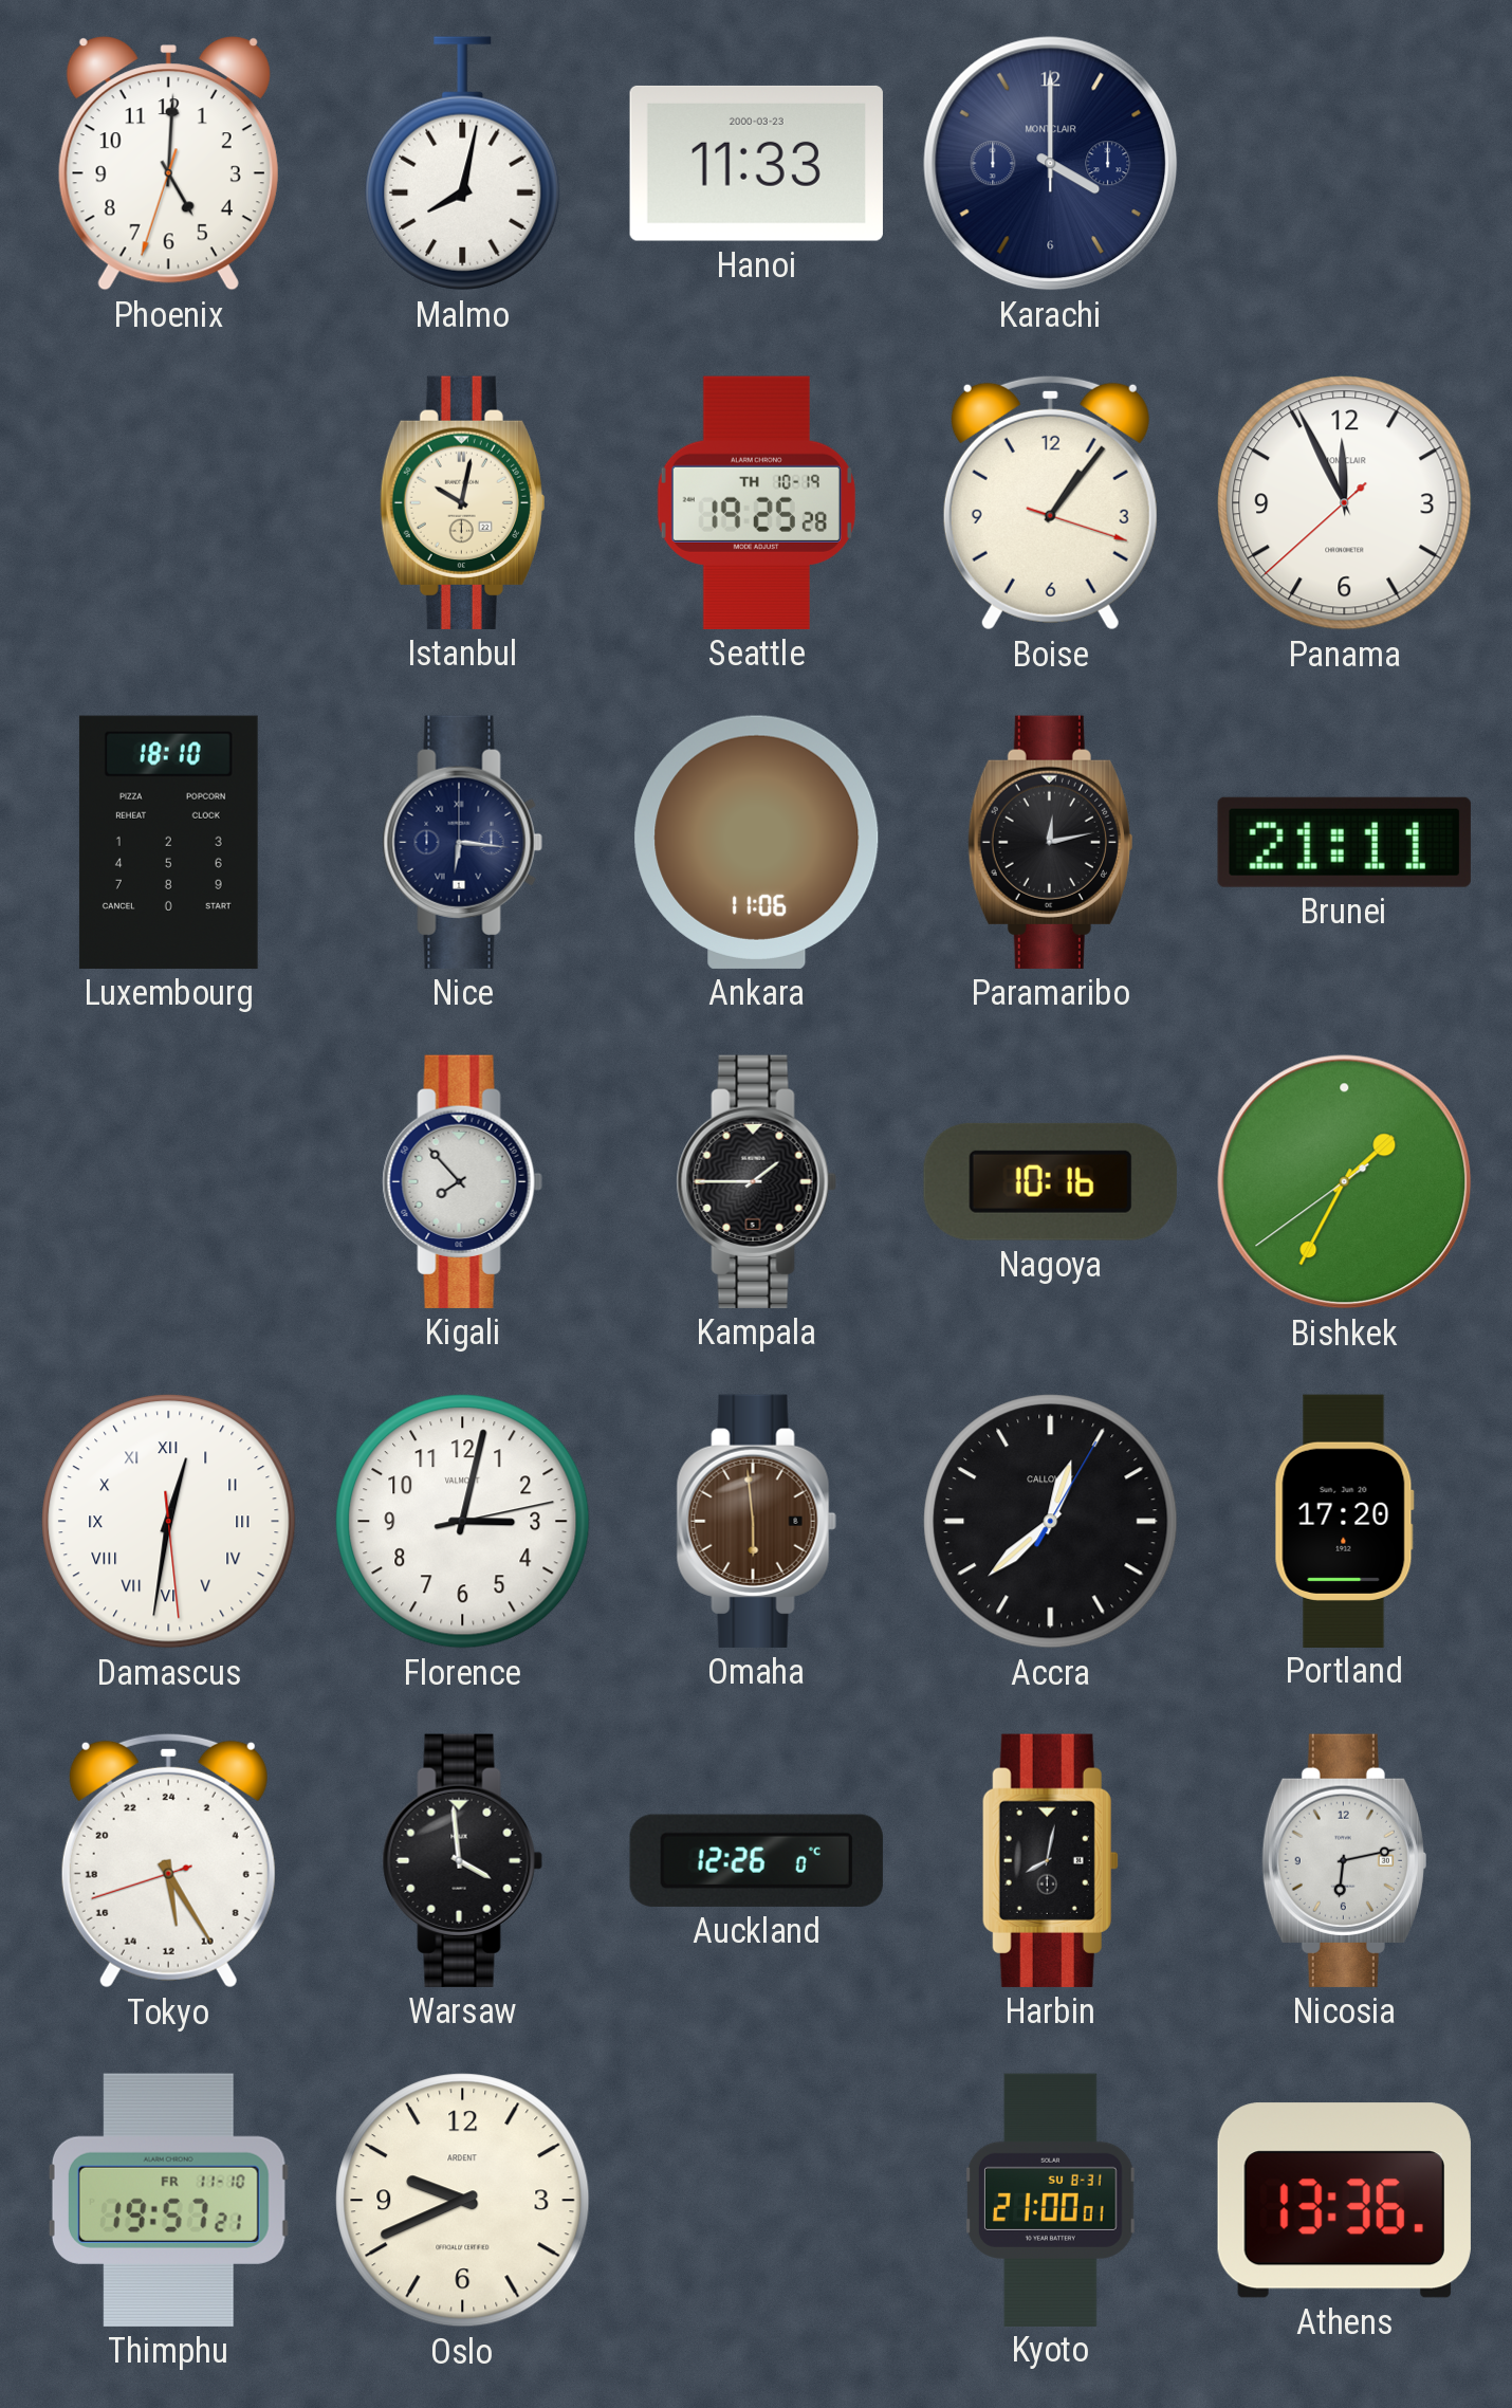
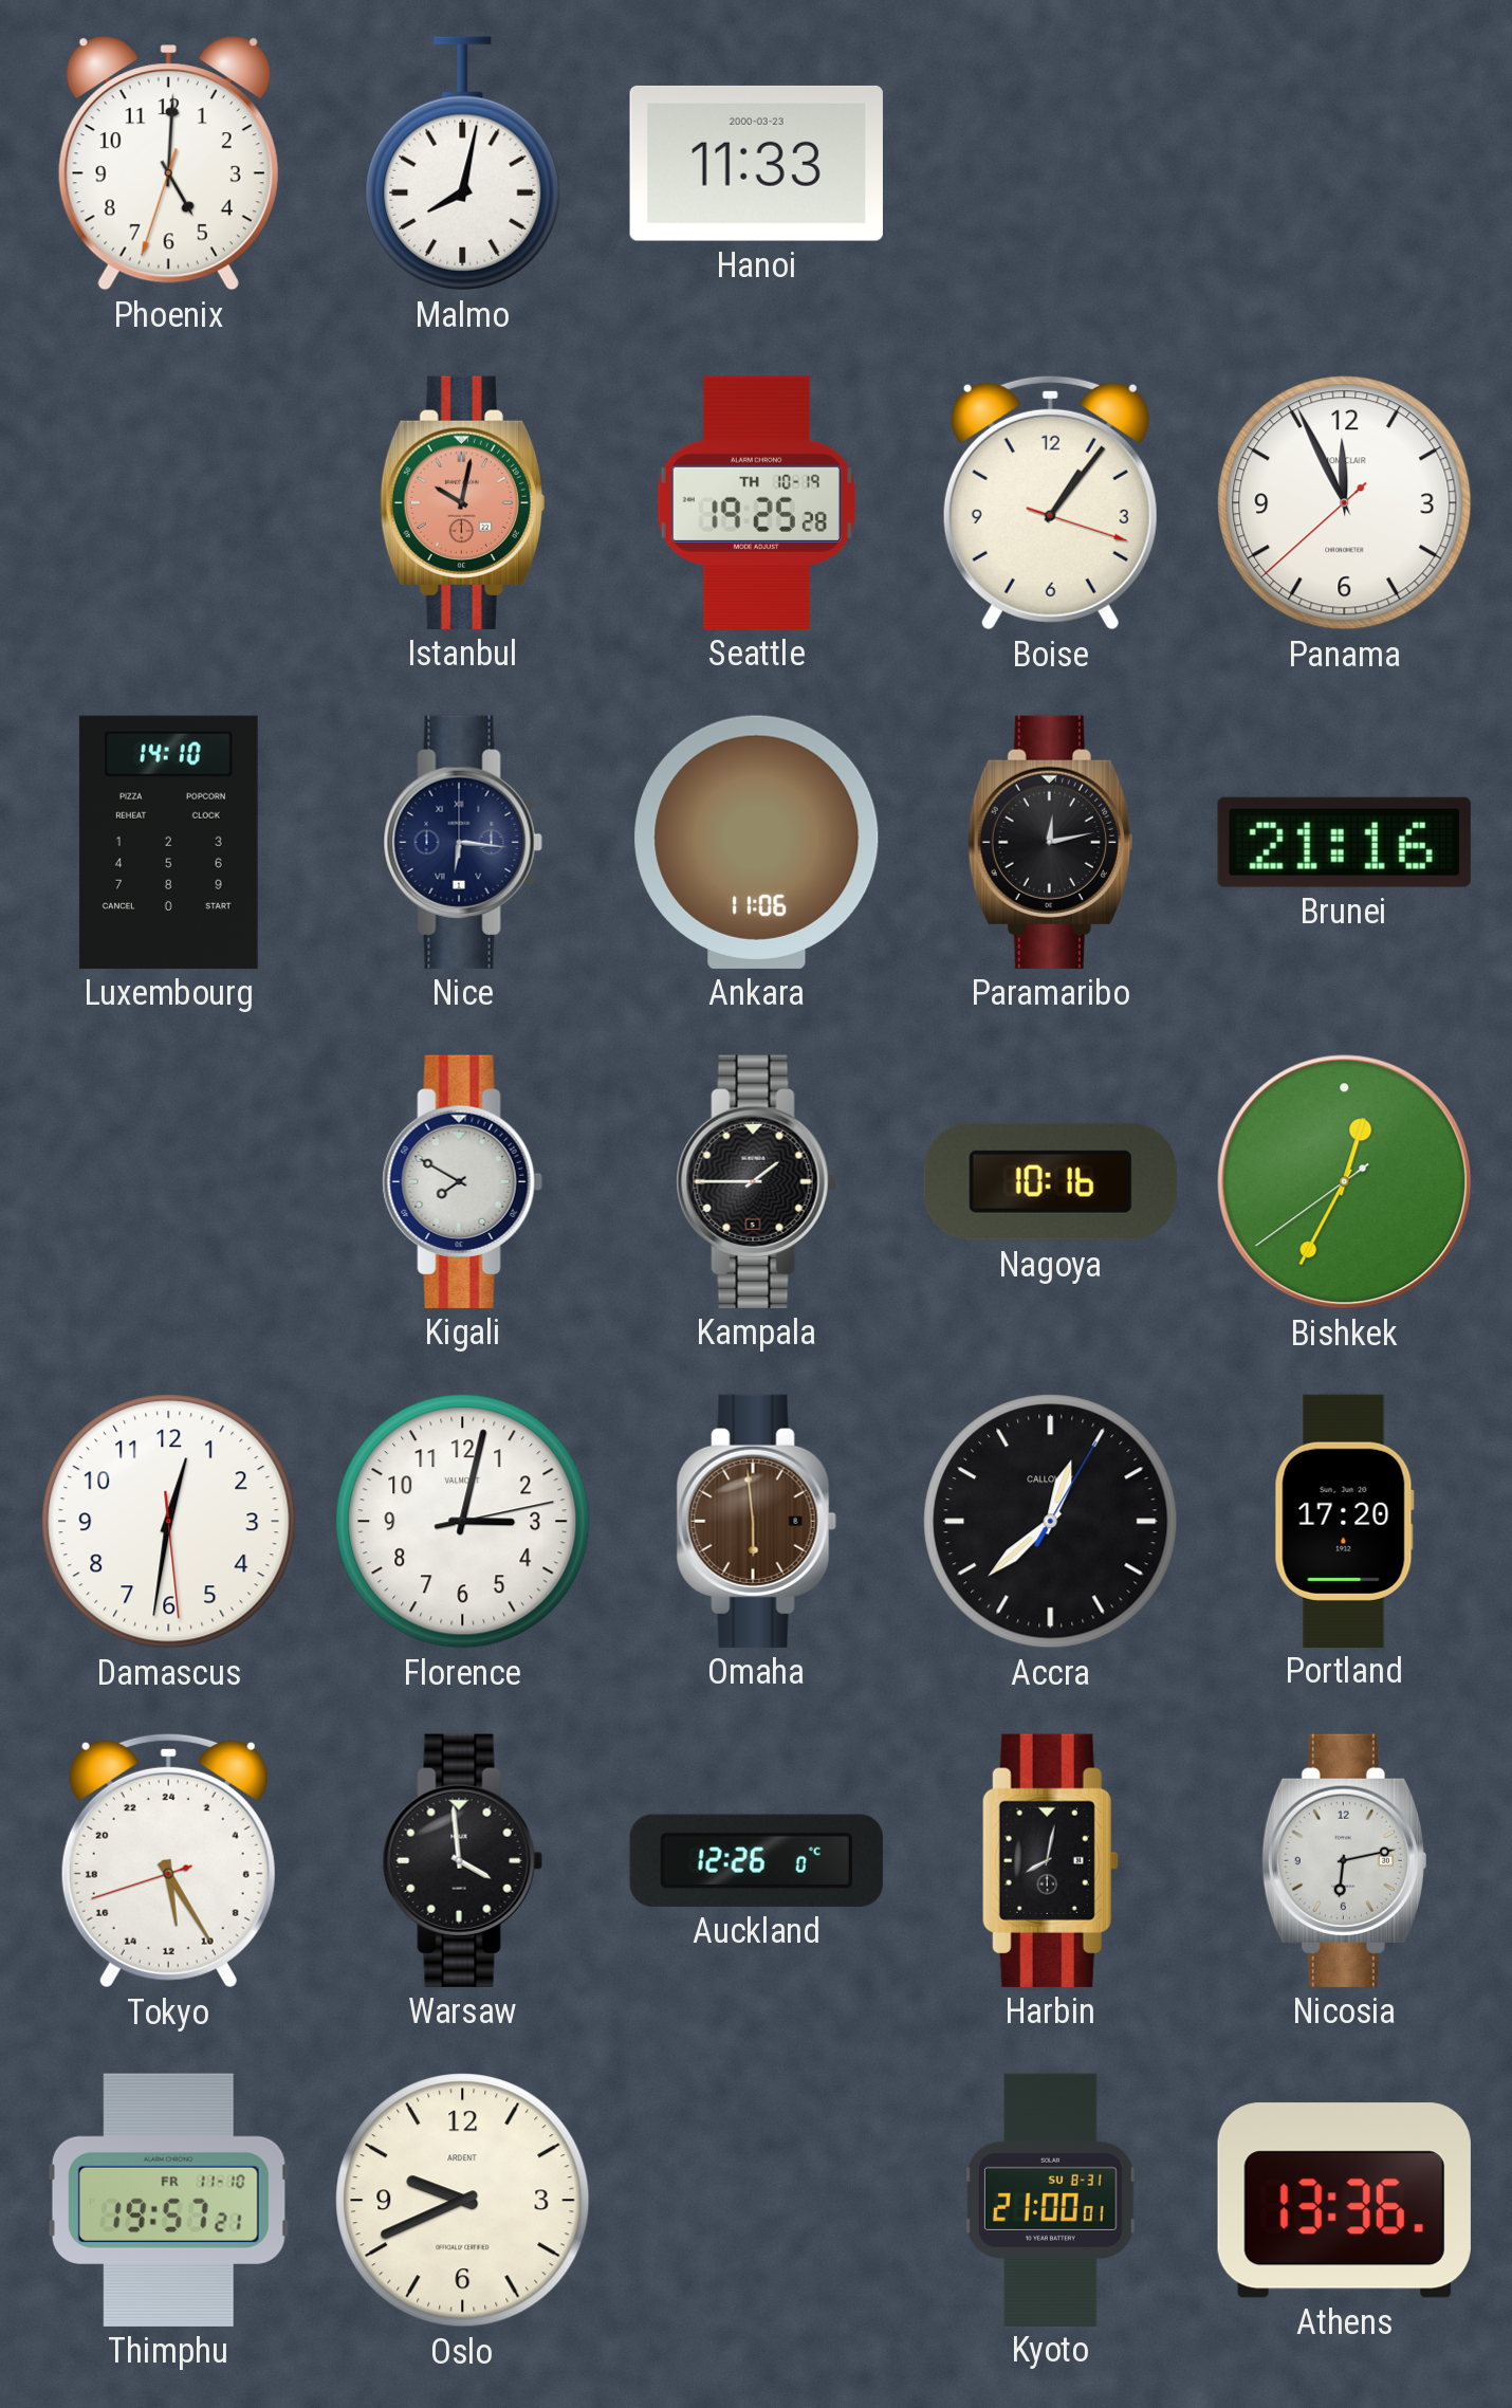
Karachi: 4:00 -> none
Istanbul dial: cream -> salmon
Luxembourg: 18:10 -> 14:10
Brunei: 21:11 -> 21:16
Kigali: 7:53 -> 7:50
Bishkek: 1:34 -> 12:34
Damascus numerals: Roman -> Arabic
